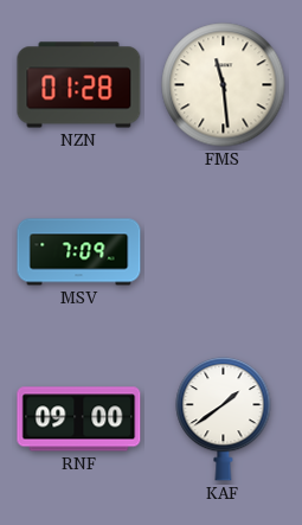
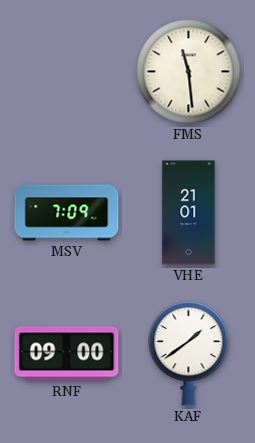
NZN: 01:28 -> none
VHE: none -> 21:01
